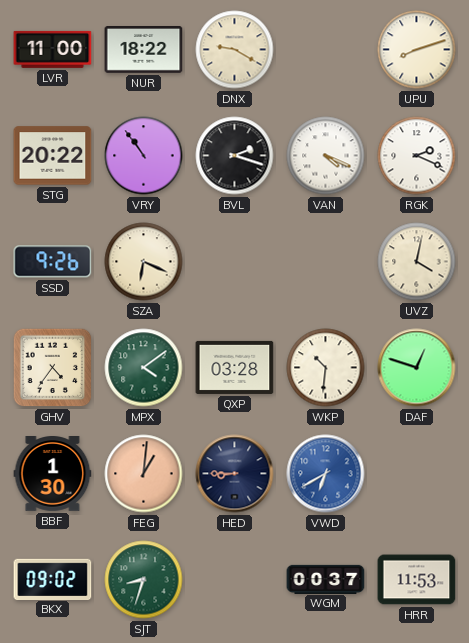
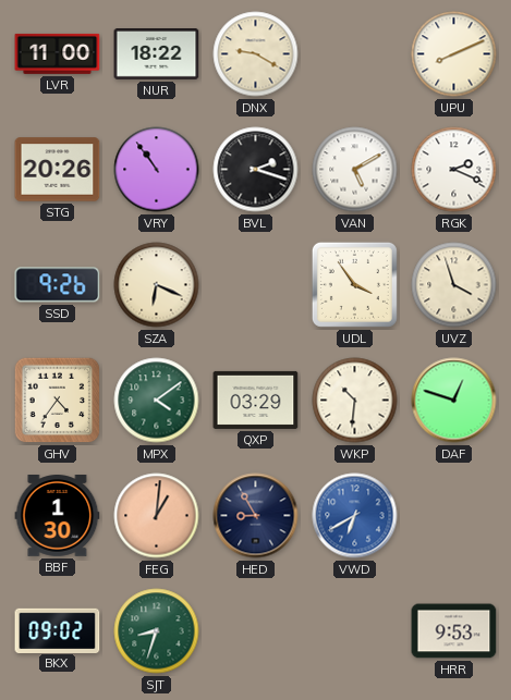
UPU: 8:12 -> 8:11
STG: 20:22 -> 20:26
VAN: 4:19 -> 5:10
UDL: none -> 3:54
UVZ: 4:02 -> 3:57
QXP: 03:28 -> 03:29
HED: 8:45 -> 8:55
WGM: 00:37 -> none
HRR: 11:53 -> 9:53
